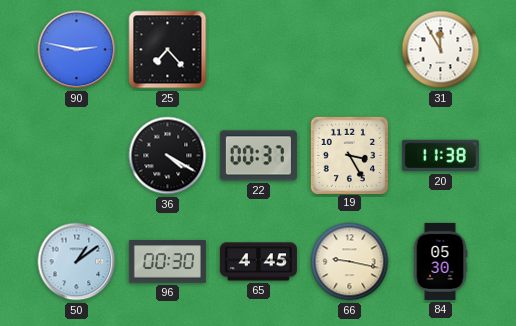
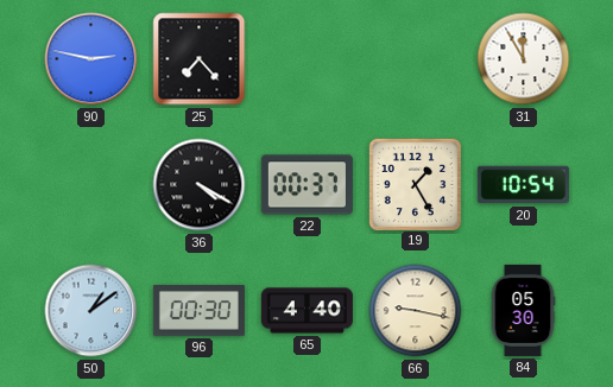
19: 3:25 -> 1:25
20: 11:38 -> 10:54
65: 4:45 -> 4:40
